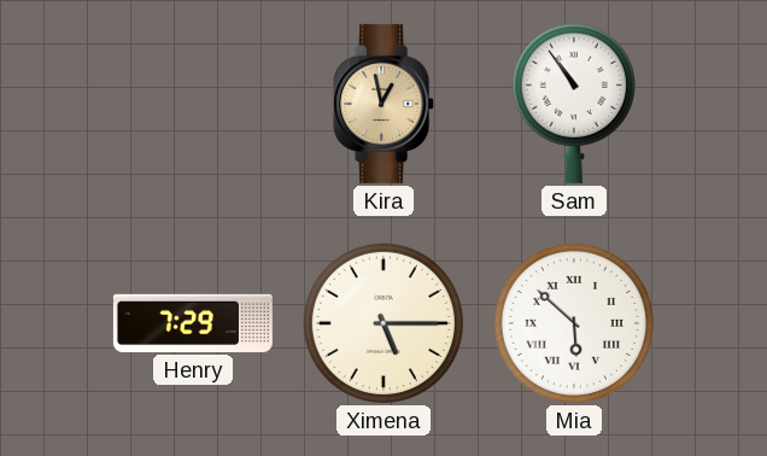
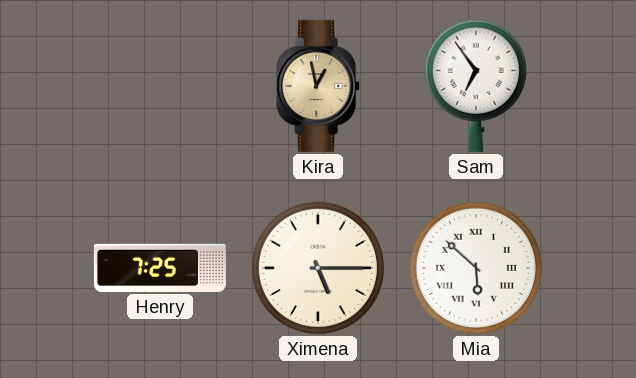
Sam: 10:54 -> 6:54
Henry: 7:29 -> 7:25
